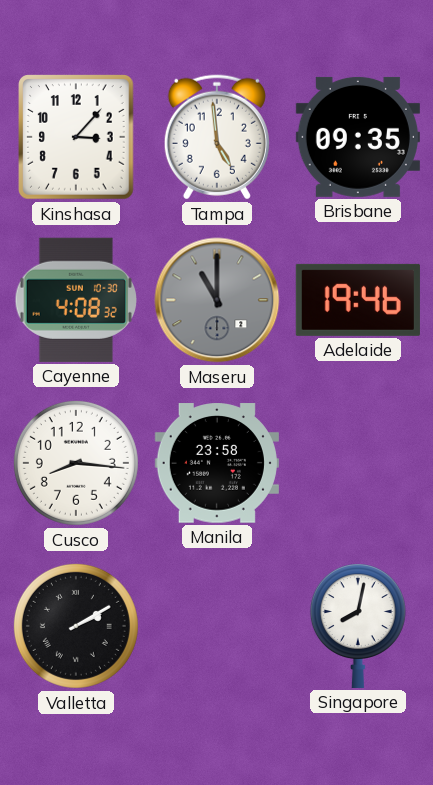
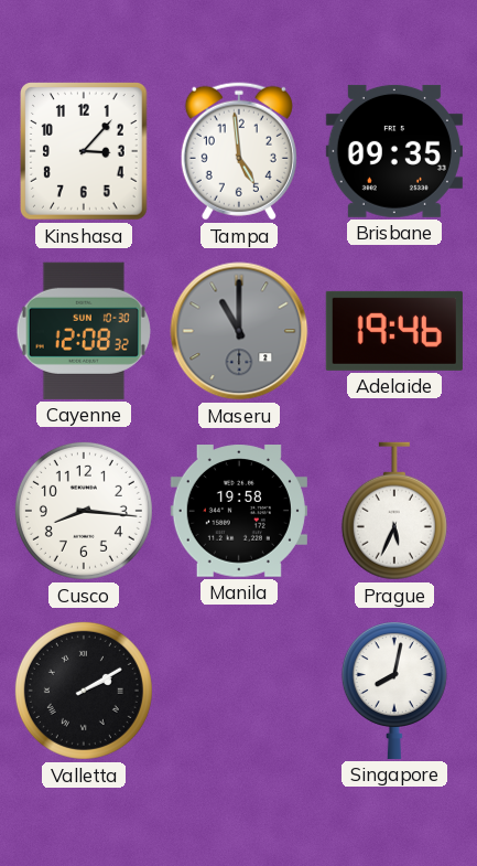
Cayenne: 4:08 -> 12:08
Manila: 23:58 -> 19:58
Prague: none -> 5:34
